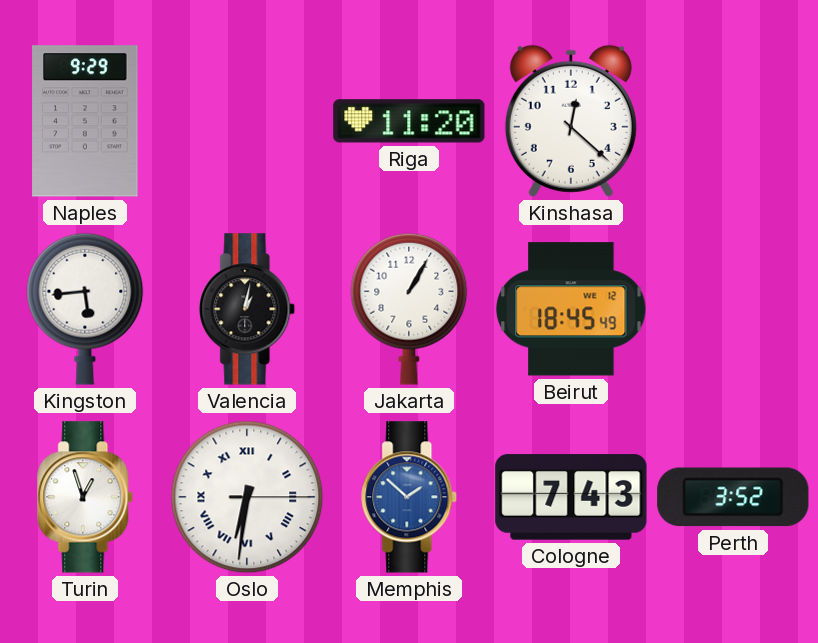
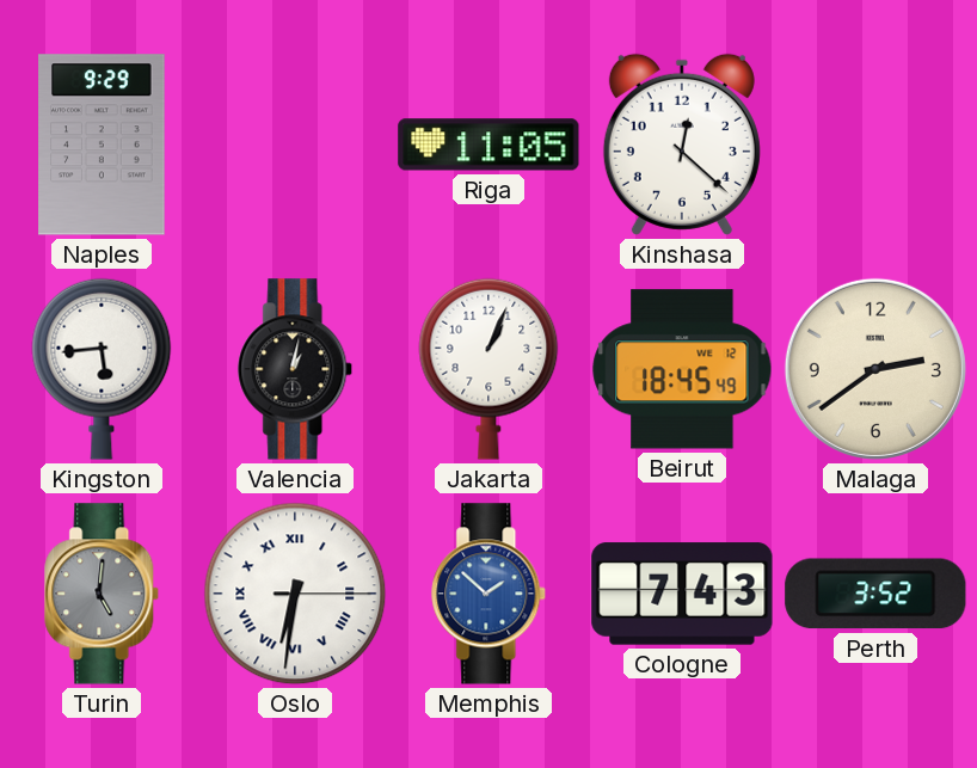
Riga: 11:20 -> 11:05
Jakarta: 1:05 -> 1:04
Malaga: none -> 2:39
Turin: 12:57 -> 5:01
Turin dial: white -> grey
